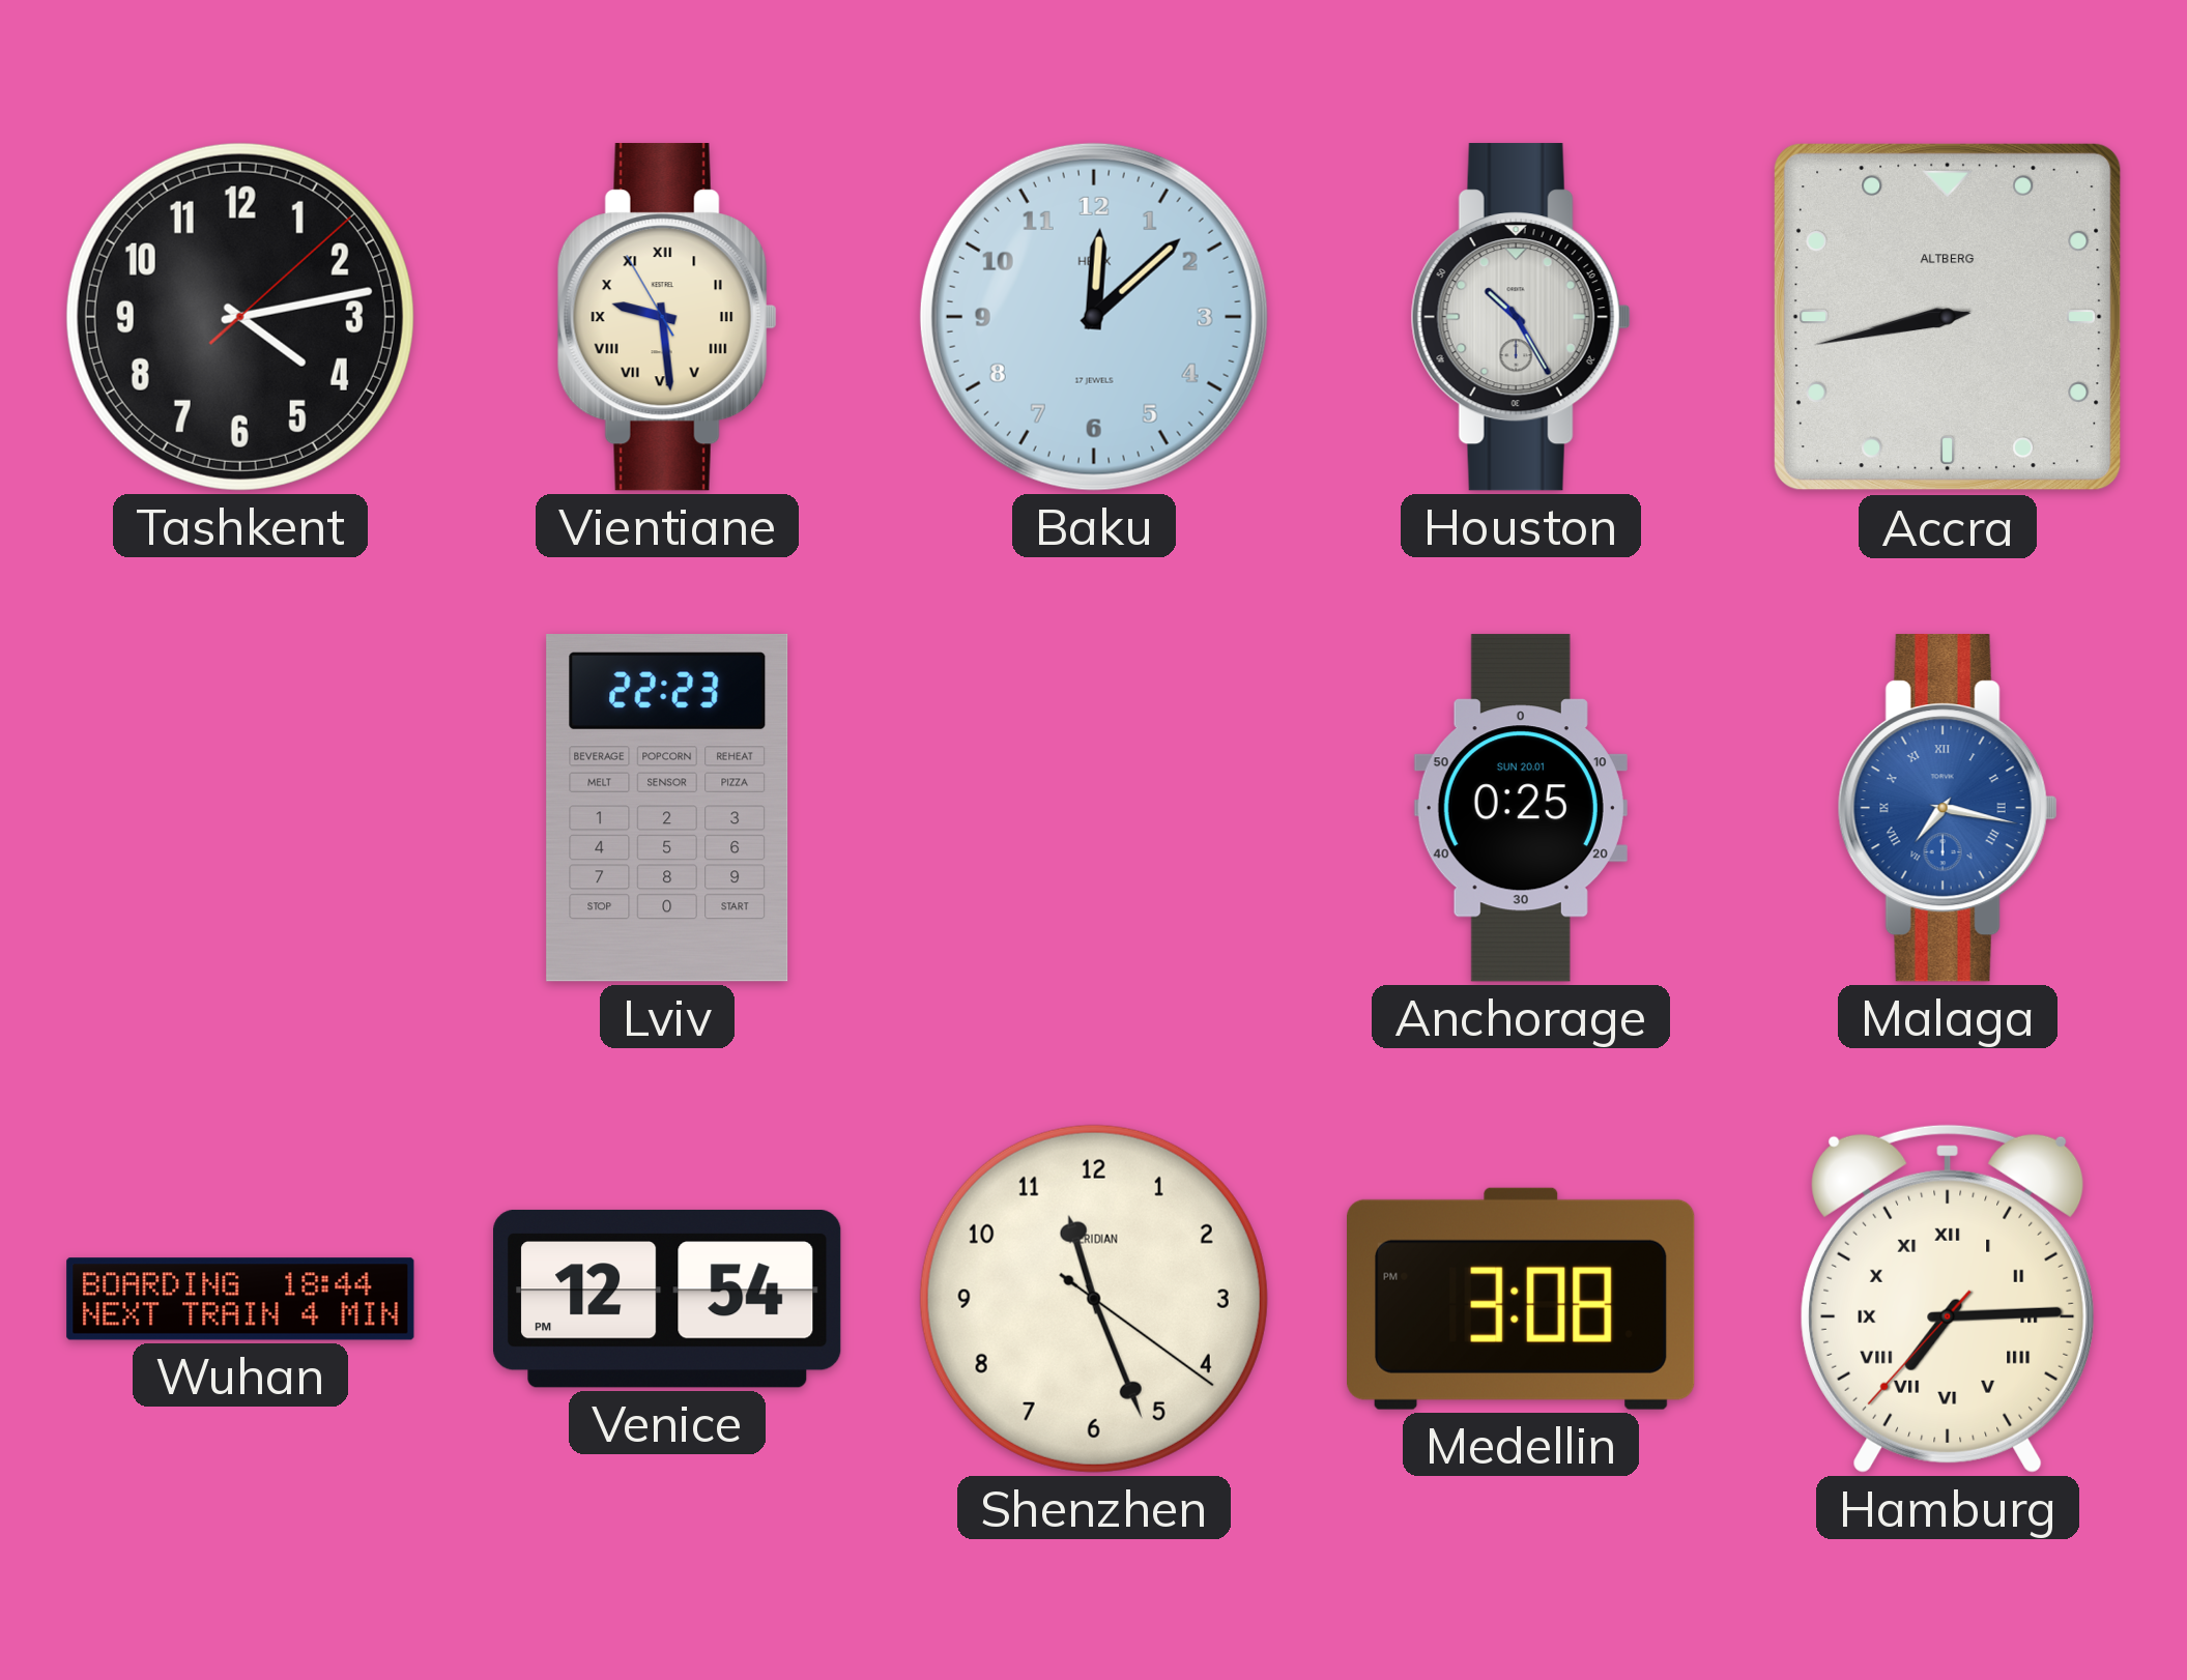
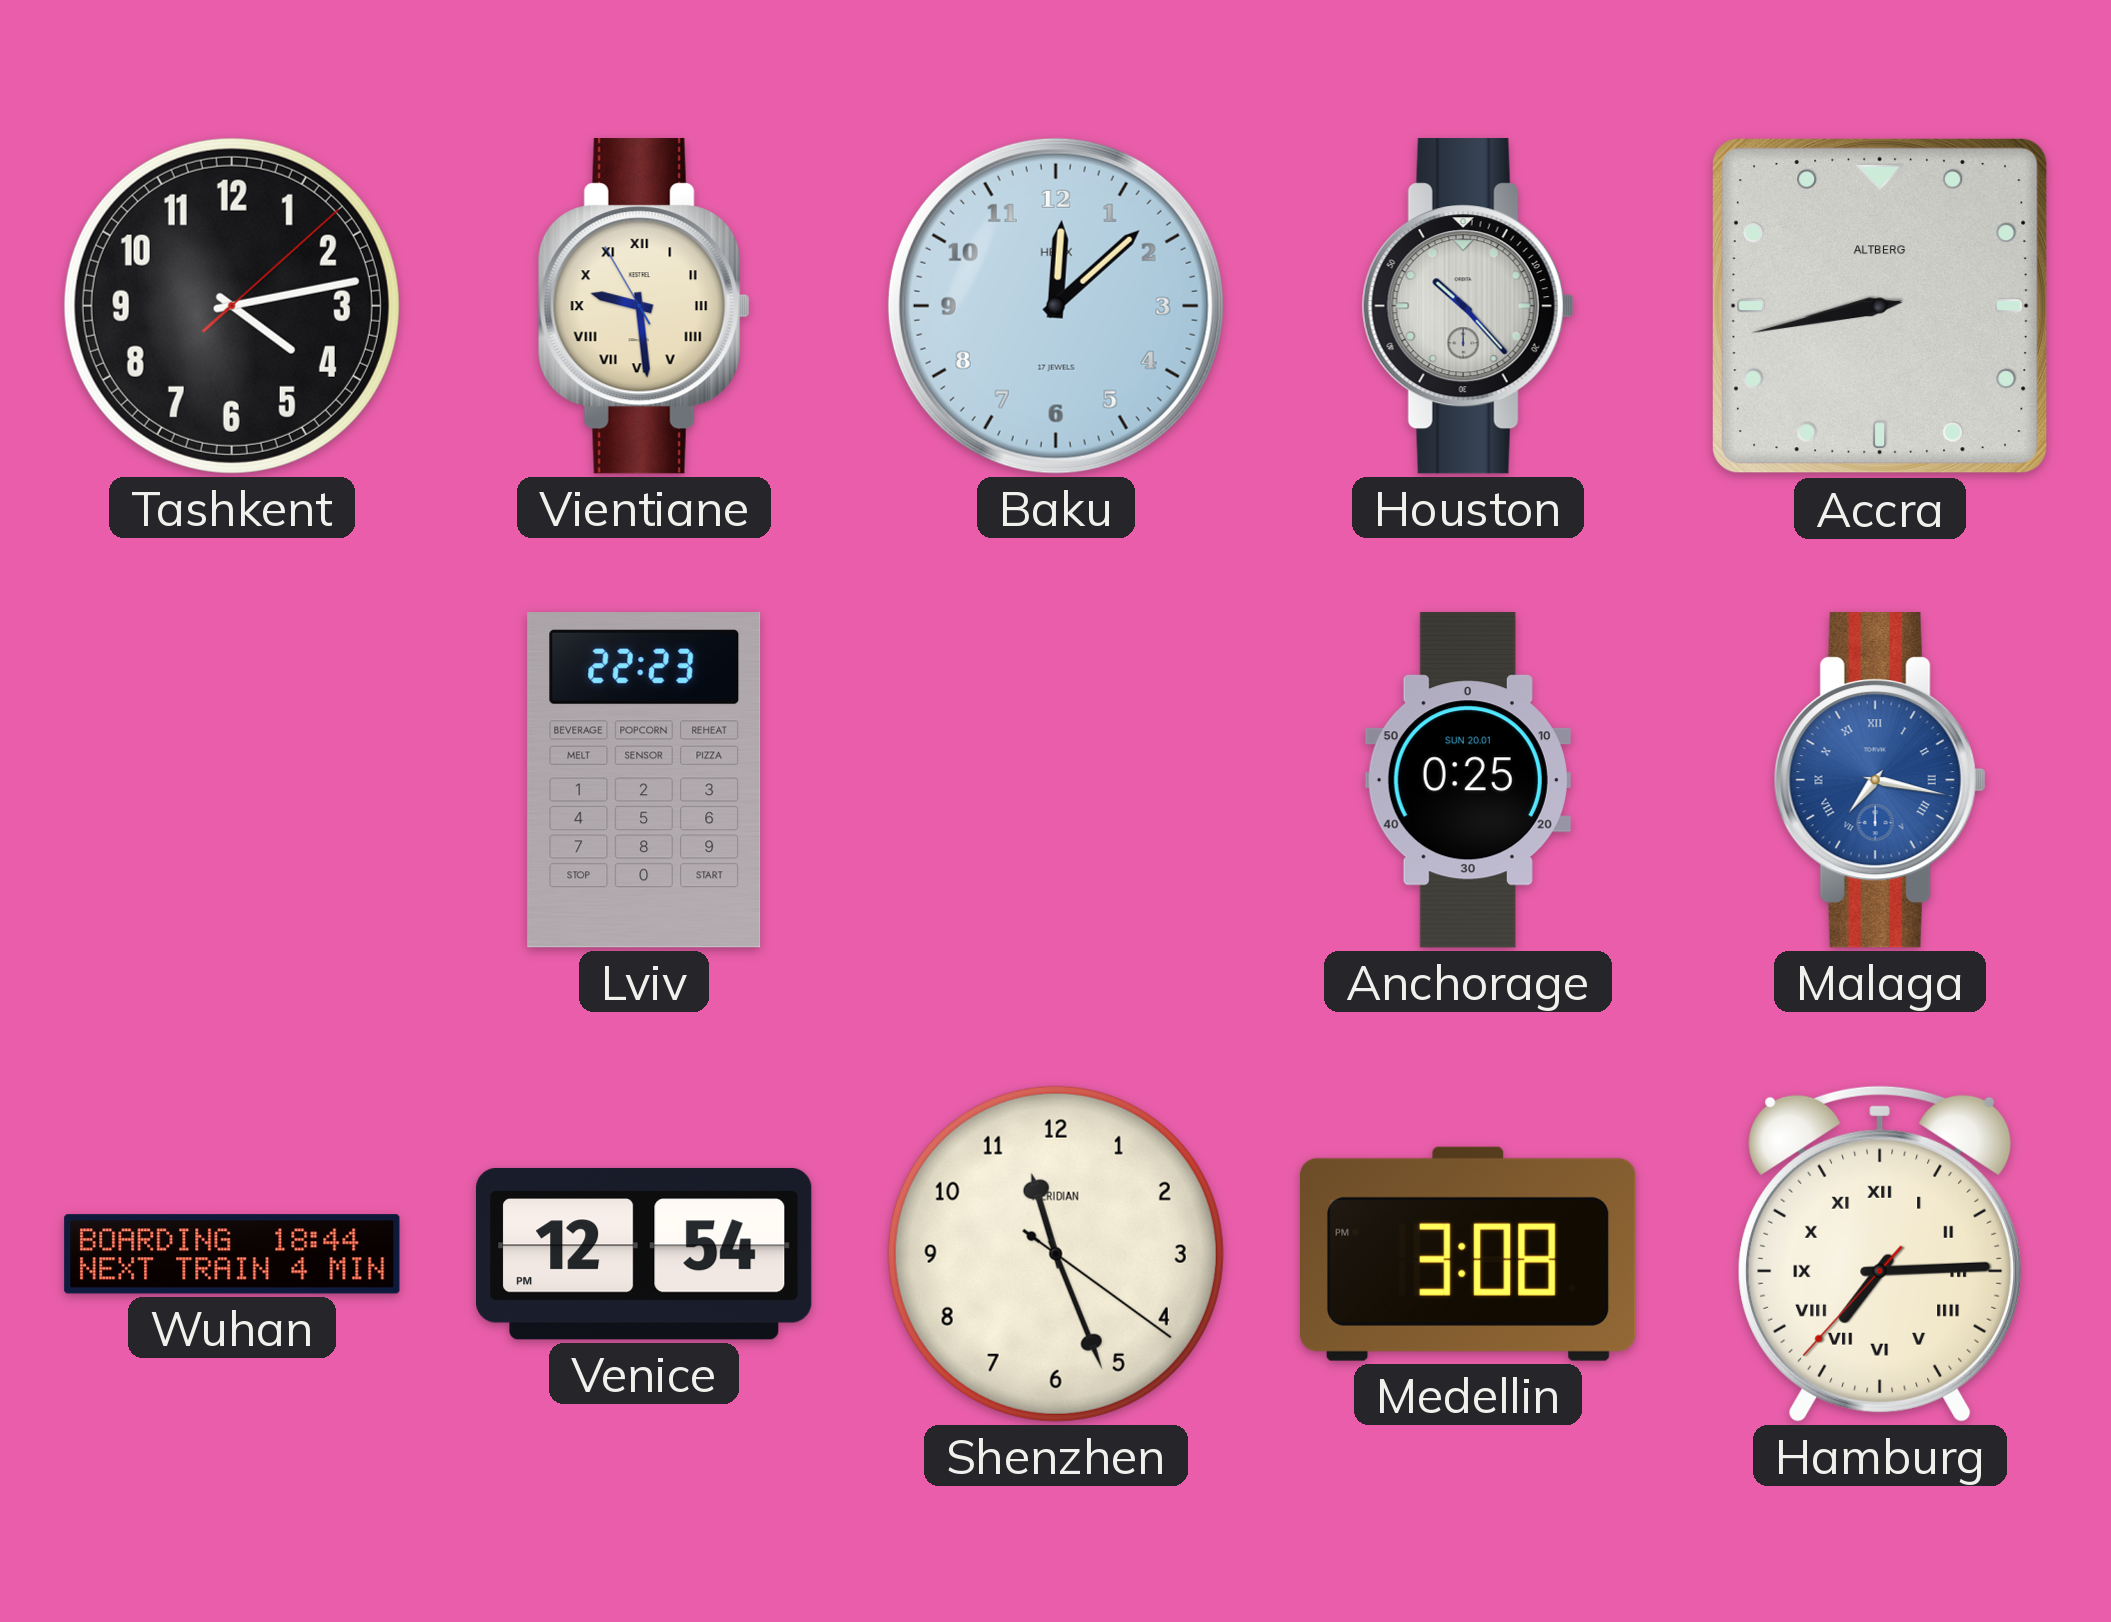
Houston: 10:25 -> 10:23
